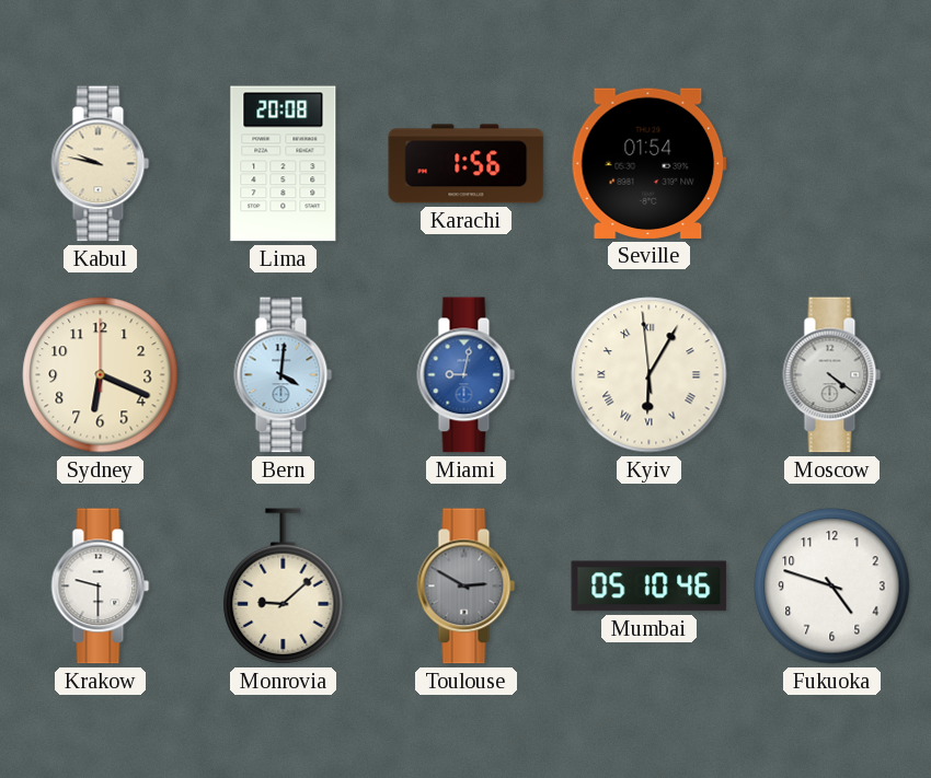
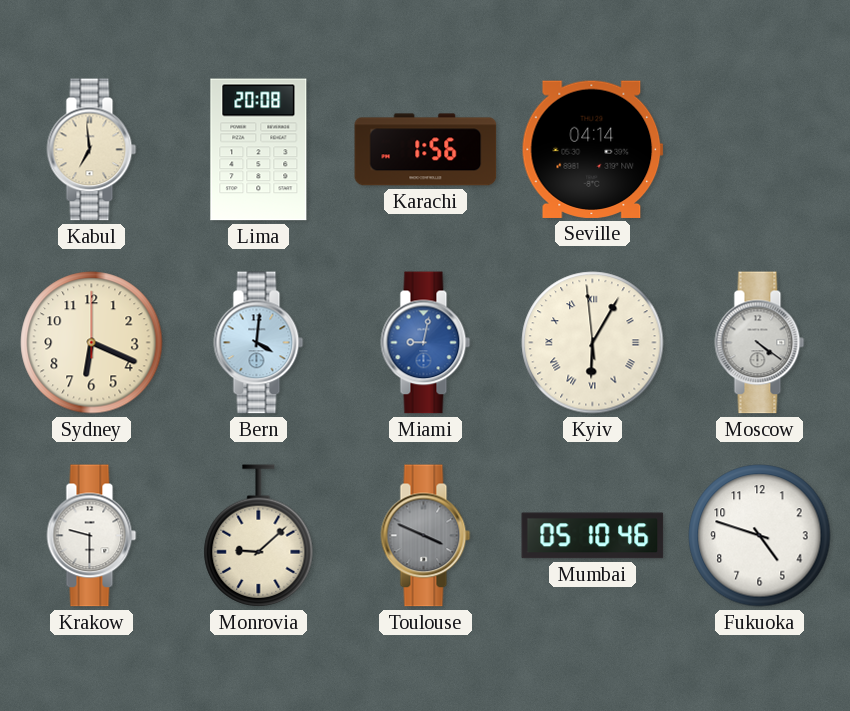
Kabul: 9:47 -> 6:59
Seville: 01:54 -> 04:14
Toulouse: 2:50 -> 3:49
